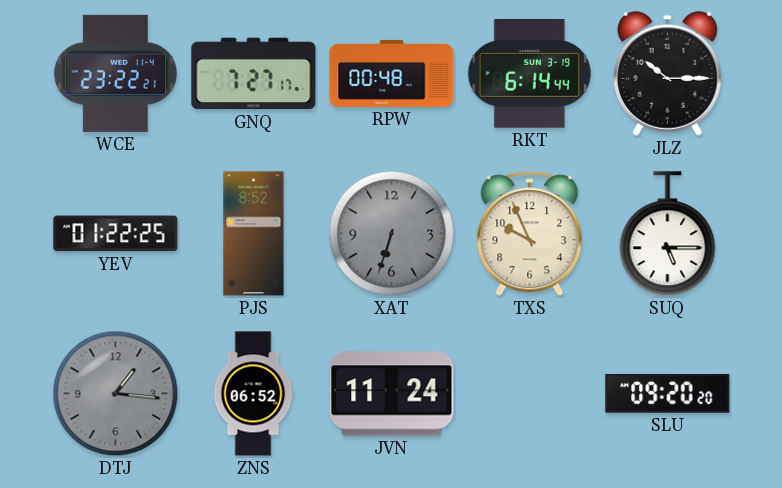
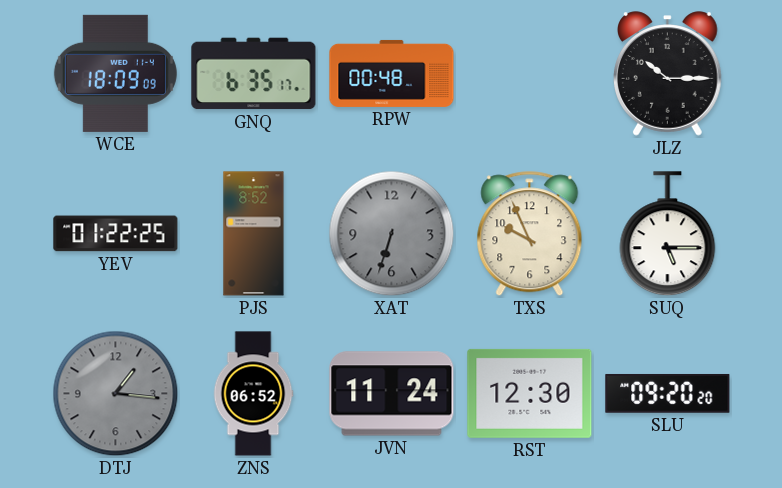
WCE: 23:22 -> 18:09
GNQ: 7:27 -> 6:35
RKT: 6:14 -> none
RST: none -> 12:30
